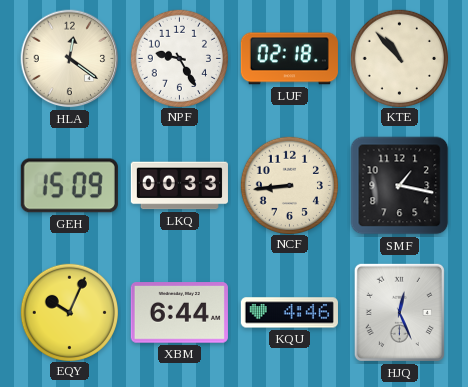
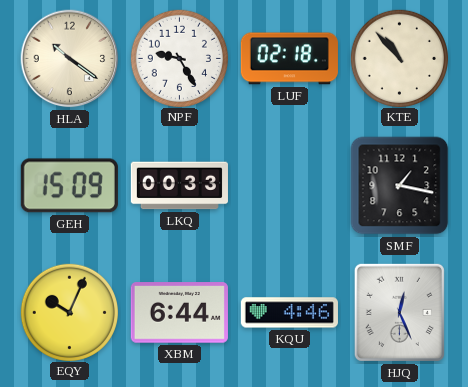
HLA: 12:21 -> 10:21
NCF: 8:44 -> none
